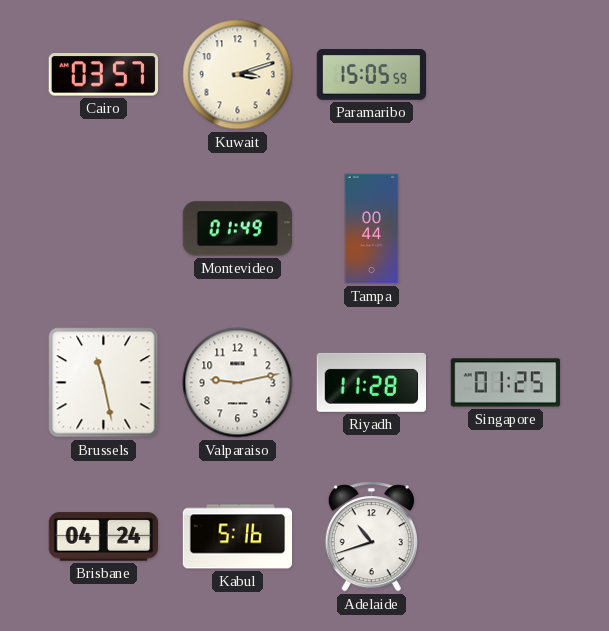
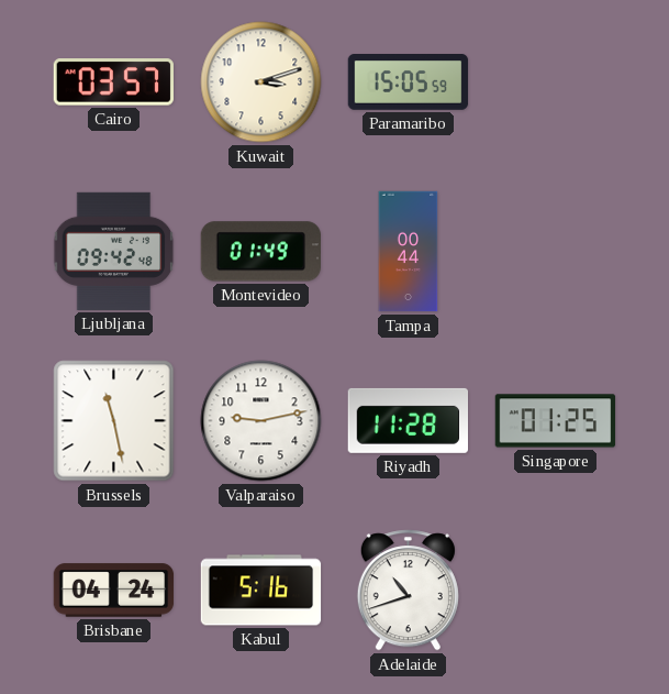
Ljubljana: none -> 09:42
